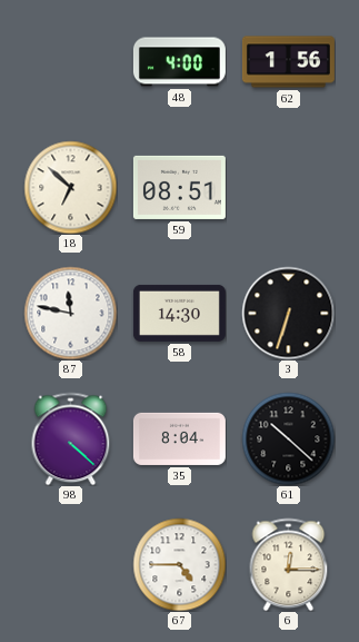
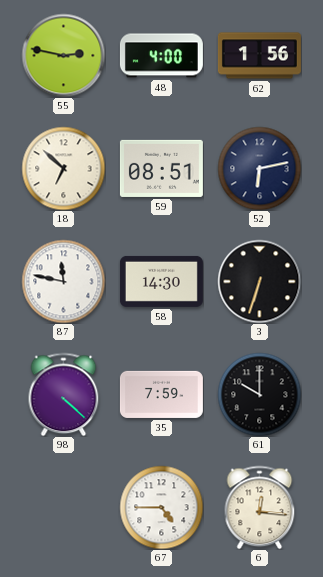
55: none -> 2:47
52: none -> 6:13
35: 8:04 -> 7:59
61: 10:22 -> 10:00
6: 12:15 -> 12:16
